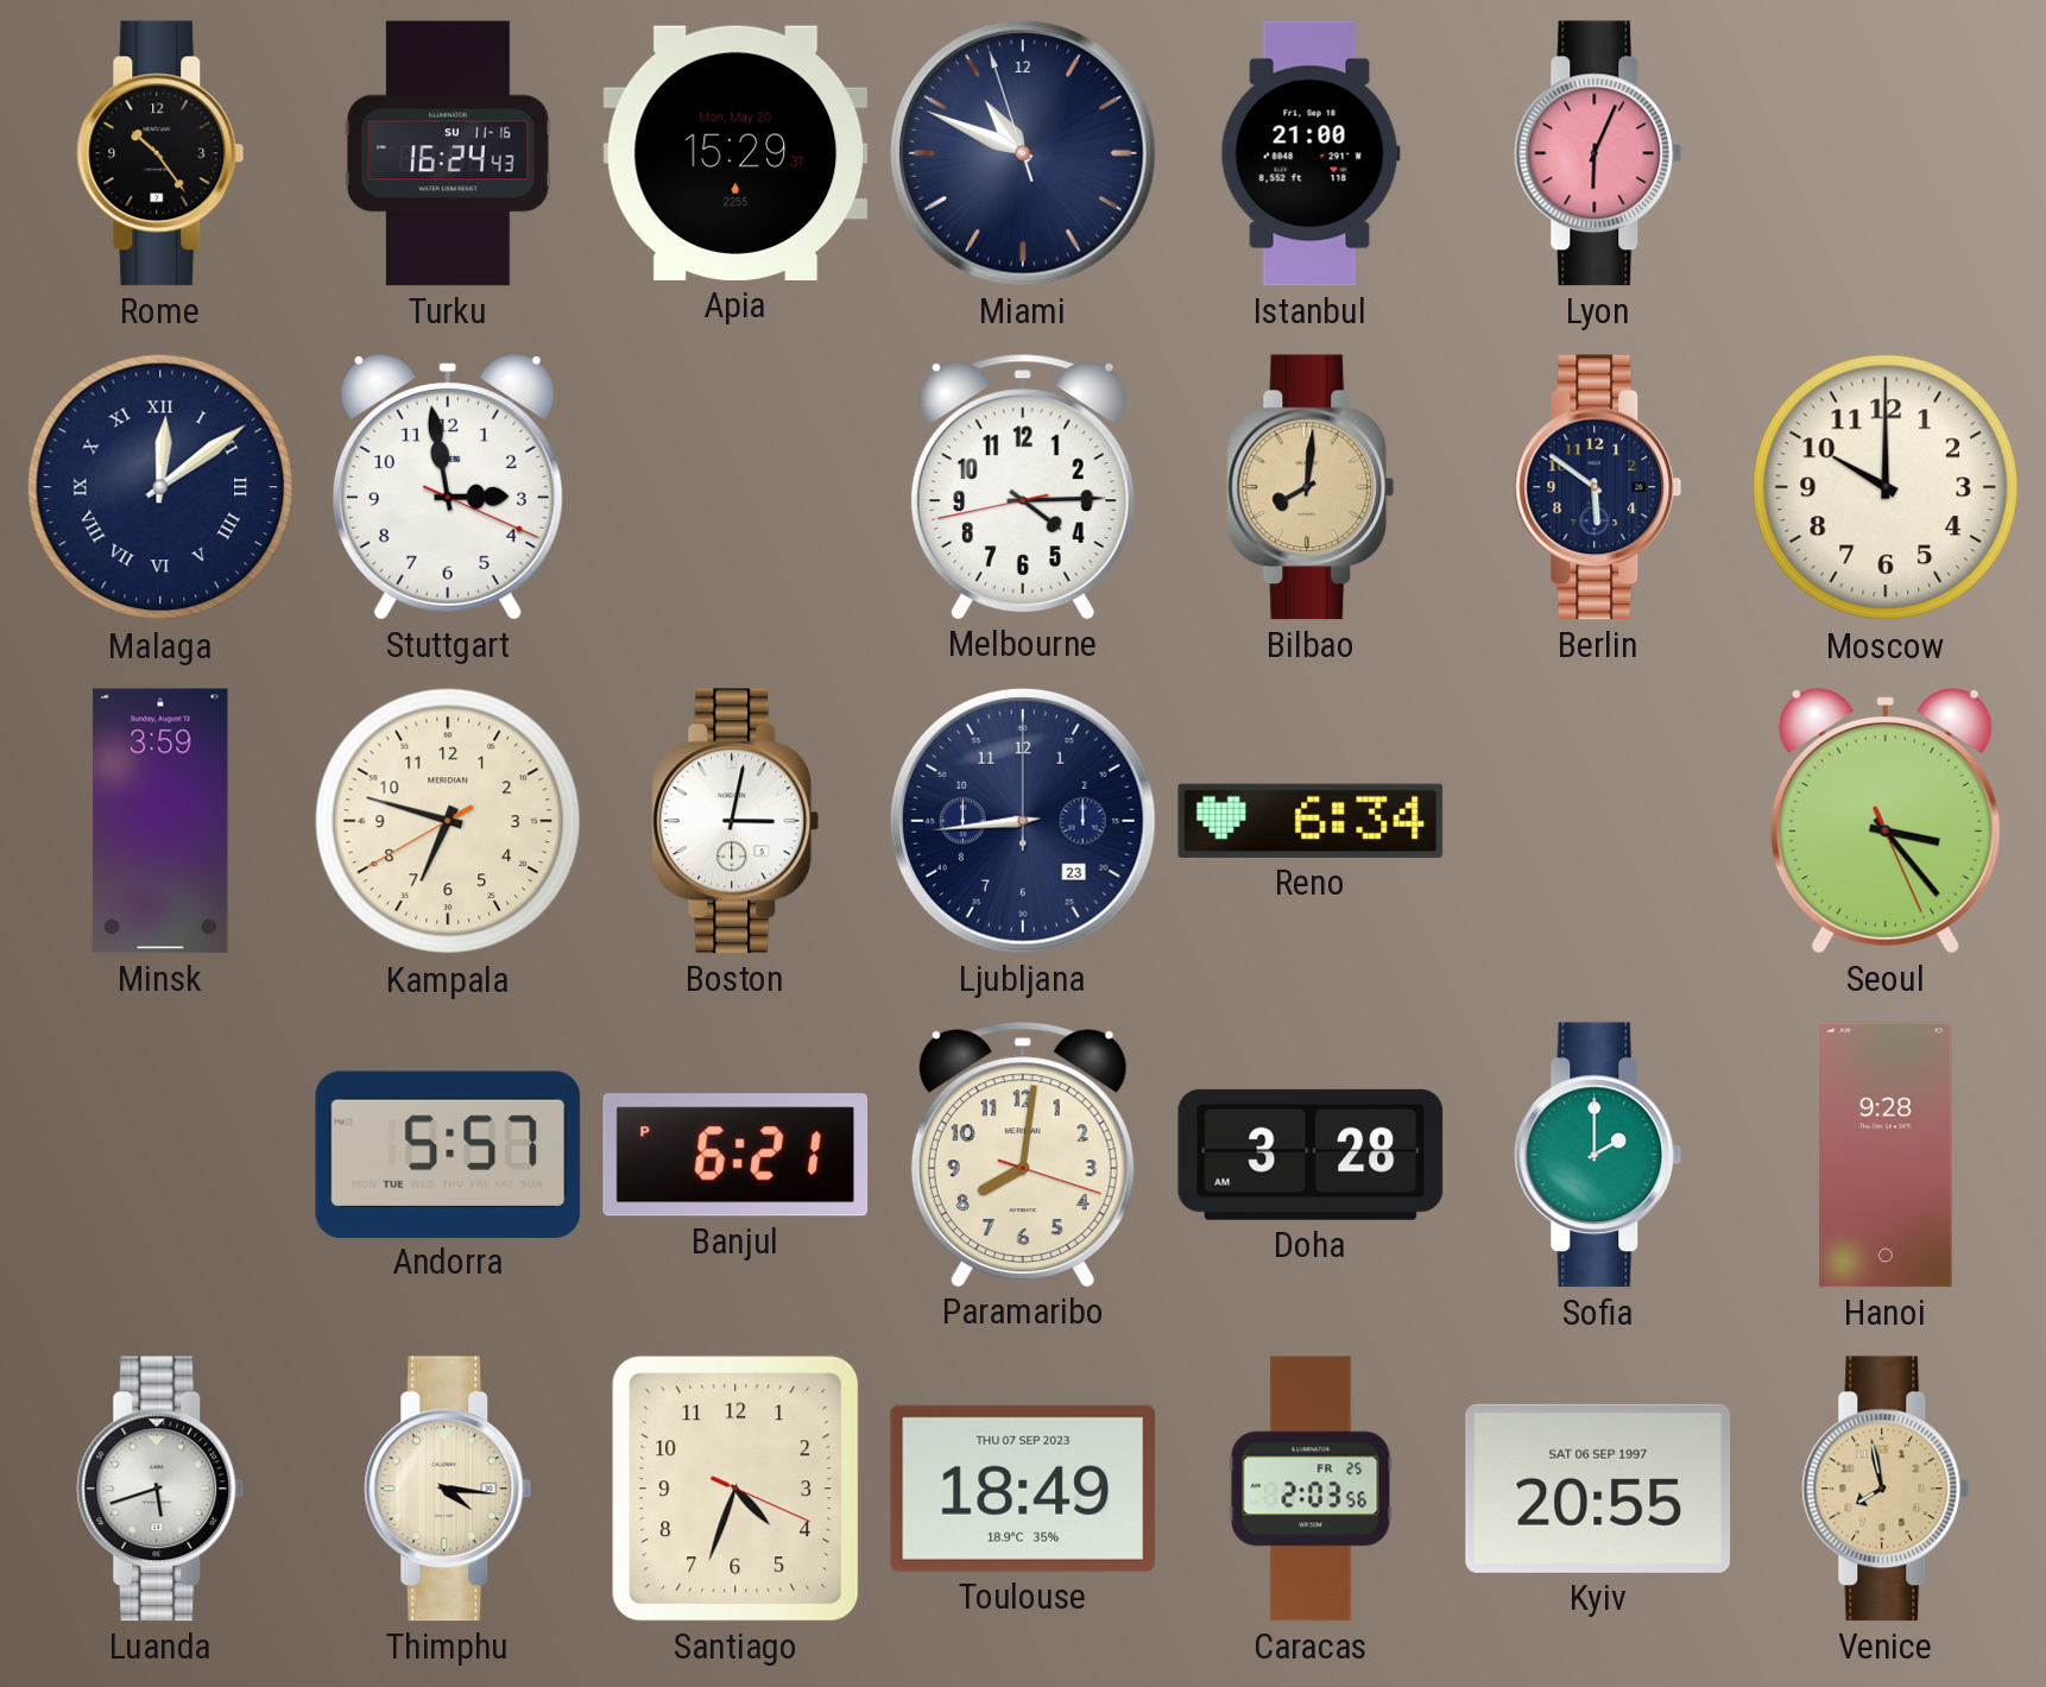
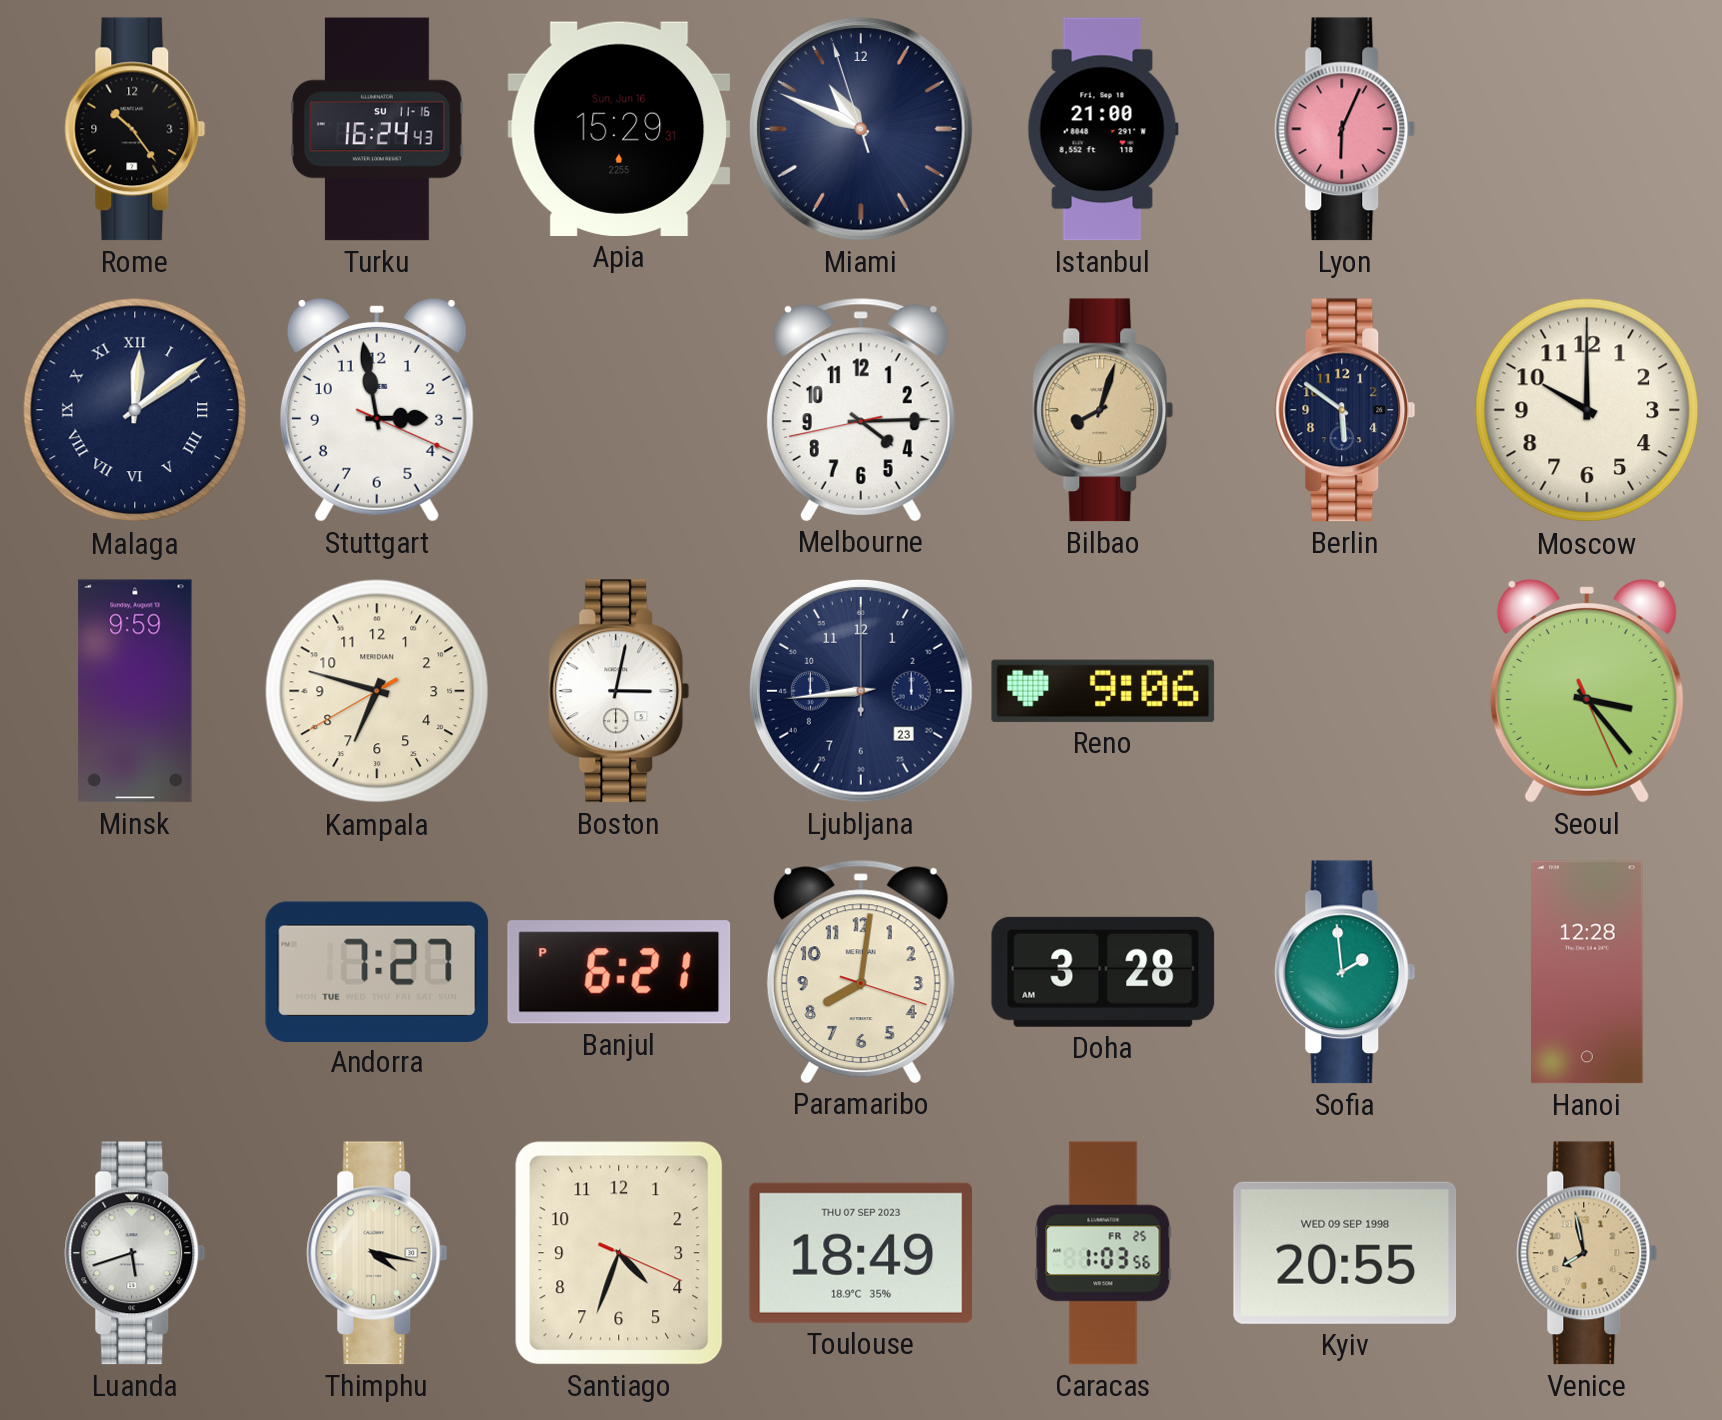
Apia date: Mon, May 20 -> Sun, Jun 16
Bilbao: 8:01 -> 8:03
Minsk: 3:59 -> 9:59
Reno: 6:34 -> 9:06
Andorra: 5:57 -> 7:27
Sofia: 2:00 -> 1:59
Hanoi: 9:28 -> 12:28
Thimphu: 4:16 -> 4:17
Caracas: 2:03 -> 1:03
Kyiv date: SAT 06 SEP 1997 -> WED 09 SEP 1998
